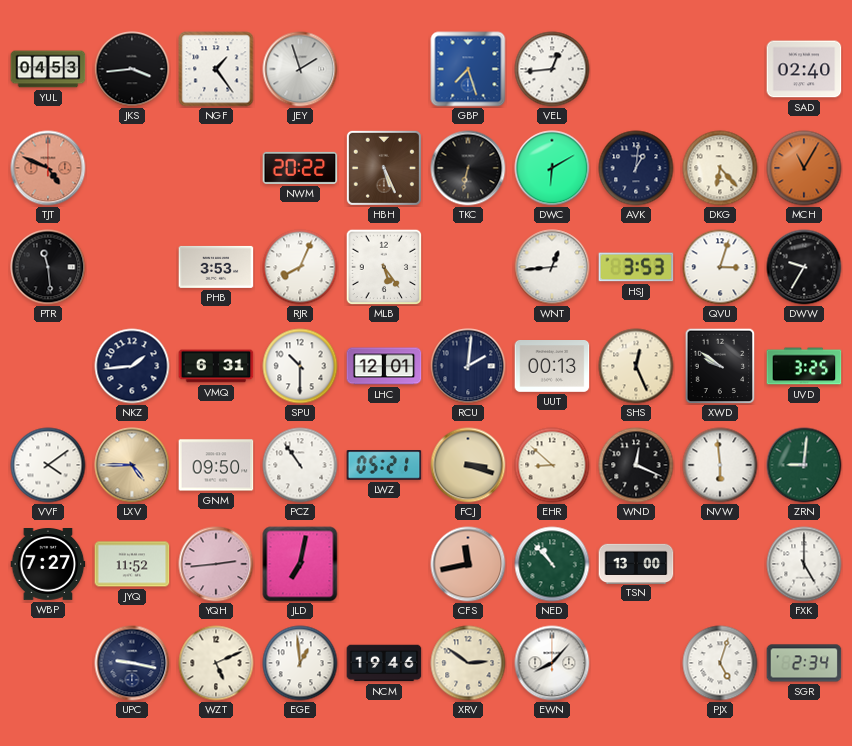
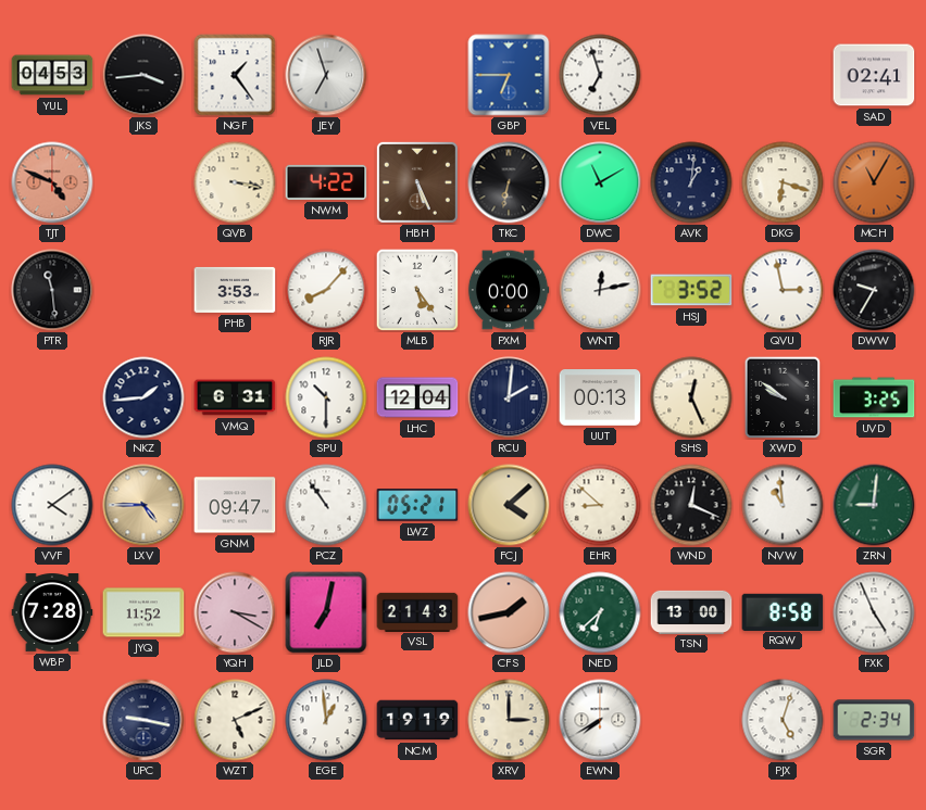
JEY: 1:57 -> 6:57
GBP: 7:27 -> 6:45
VEL: 12:44 -> 6:57
SAD: 02:40 -> 02:41
QVB: none -> 3:17
NWM: 20:22 -> 4:22
DWC: 6:10 -> 11:10
DKG: 6:23 -> 6:18
RJR: 8:04 -> 8:07
PXM: none -> 0:00
WNT: 12:44 -> 12:13
HSJ: 3:53 -> 3:52
QVU: 3:03 -> 2:58
LHC: 12:01 -> 12:04
GNM: 09:50 -> 09:47
FCJ: 3:18 -> 4:08
NVW: 5:59 -> 10:59
WBP: 7:27 -> 7:28
YQH: 2:44 -> 3:20
VSL: none -> 21:43
CFS: 11:43 -> 1:43
NED: 10:53 -> 6:38
RQW: none -> 8:58
FXK: 5:00 -> 4:56
NCM: 19:46 -> 19:19
XRV: 2:51 -> 3:00
EWN: 8:07 -> 7:40
